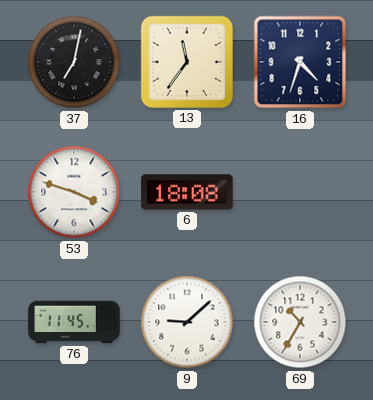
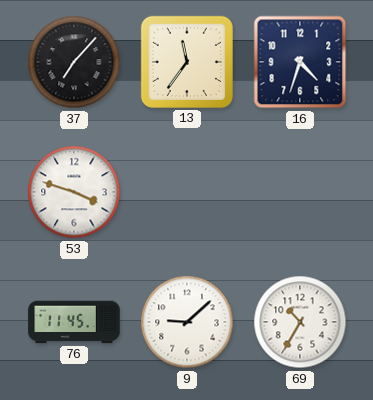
37: 7:02 -> 7:07
6: 18:08 -> none
